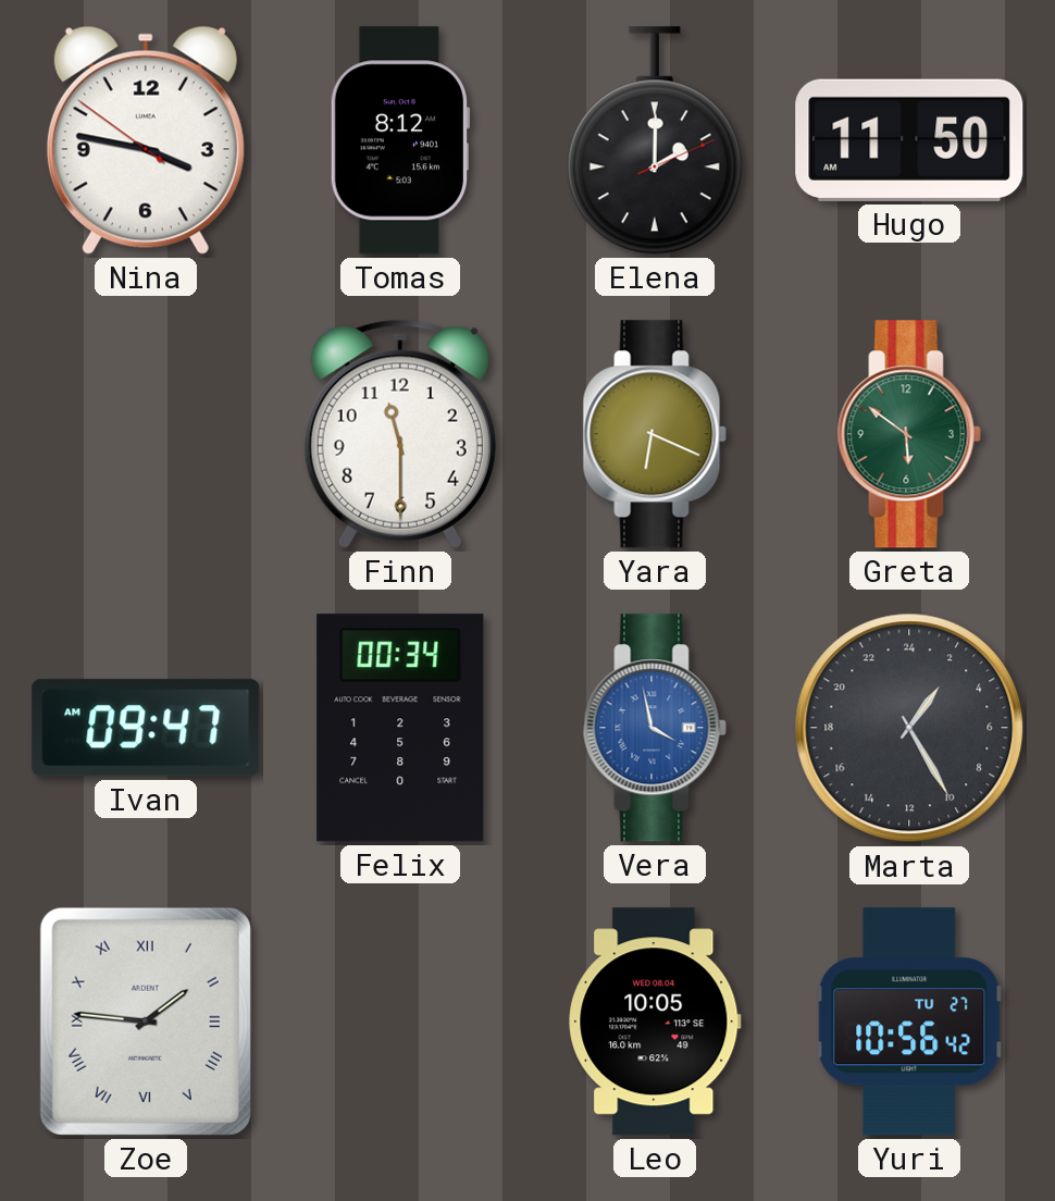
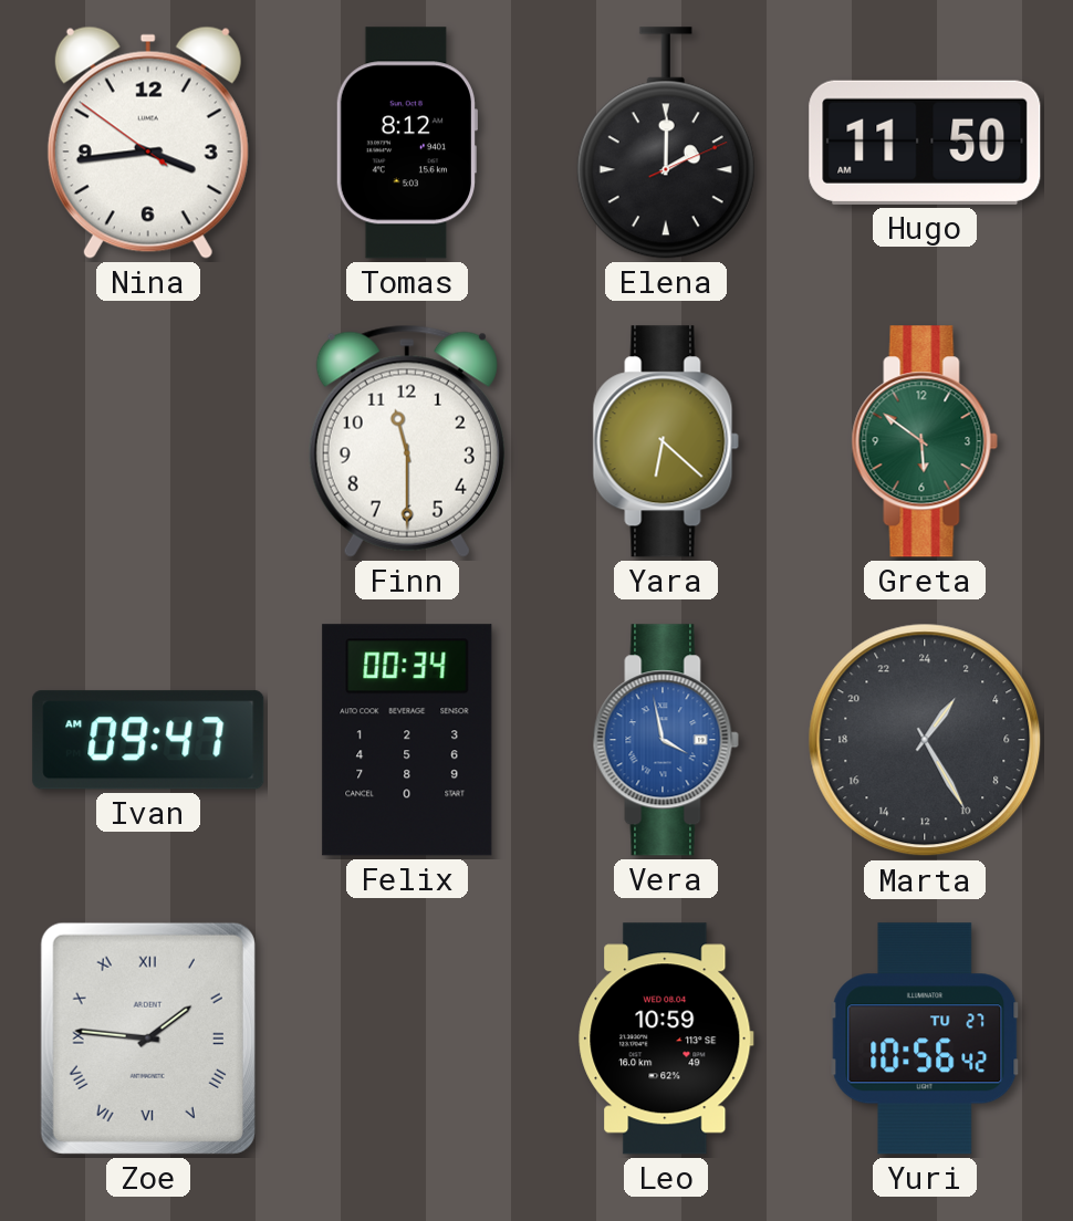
Nina: 3:46 -> 3:43
Yara: 6:19 -> 6:22
Leo: 10:05 -> 10:59
